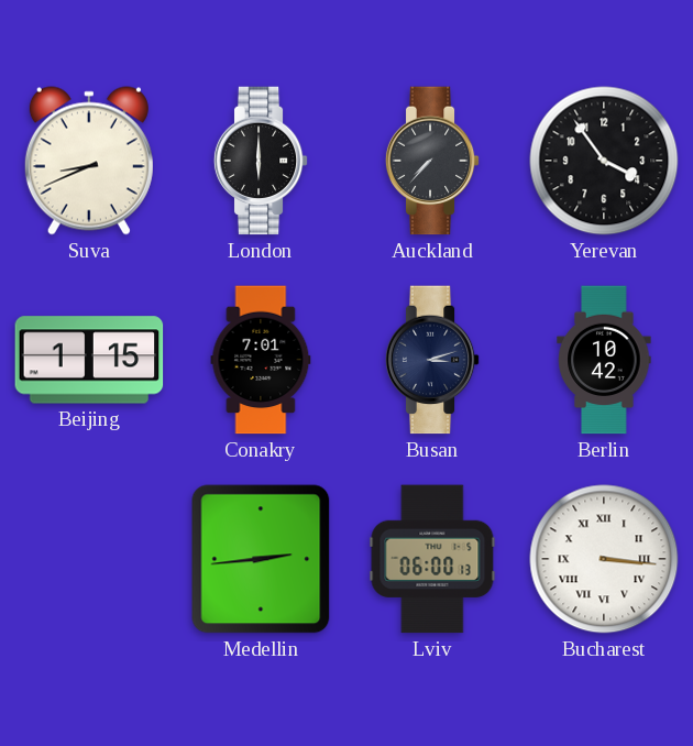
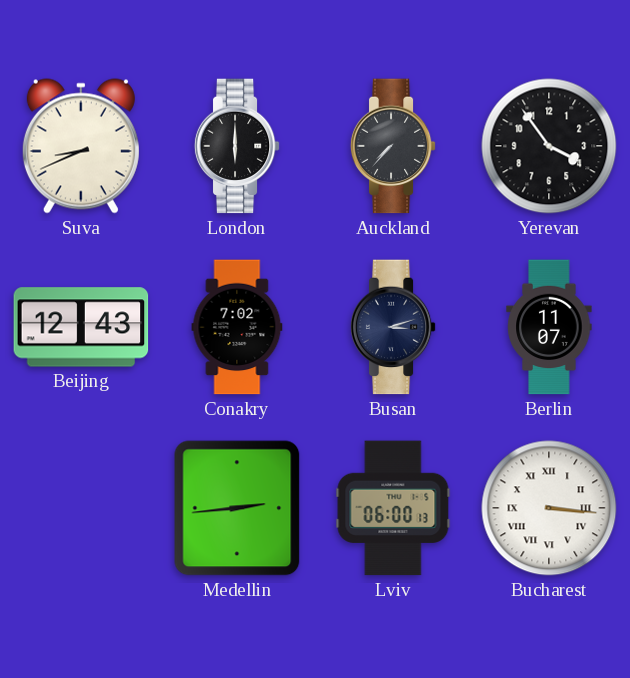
Beijing: 1:15 -> 12:43
Conakry: 7:01 -> 7:02
Berlin: 10:42 -> 11:07
